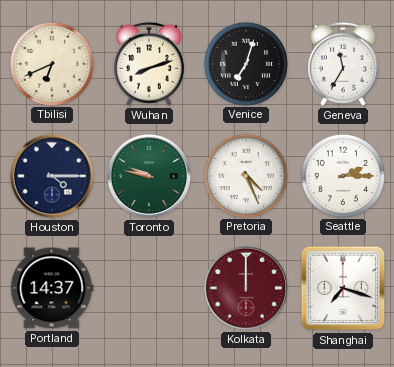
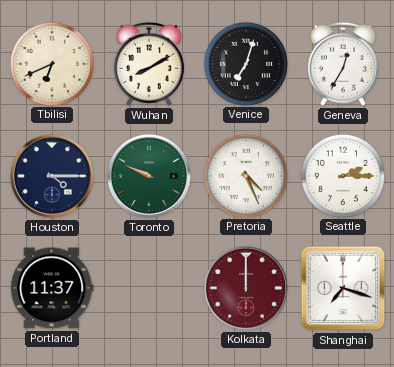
Wuhan: 8:12 -> 8:10
Geneva: 11:35 -> 12:35
Toronto: 9:47 -> 9:49
Portland: 14:37 -> 11:37
